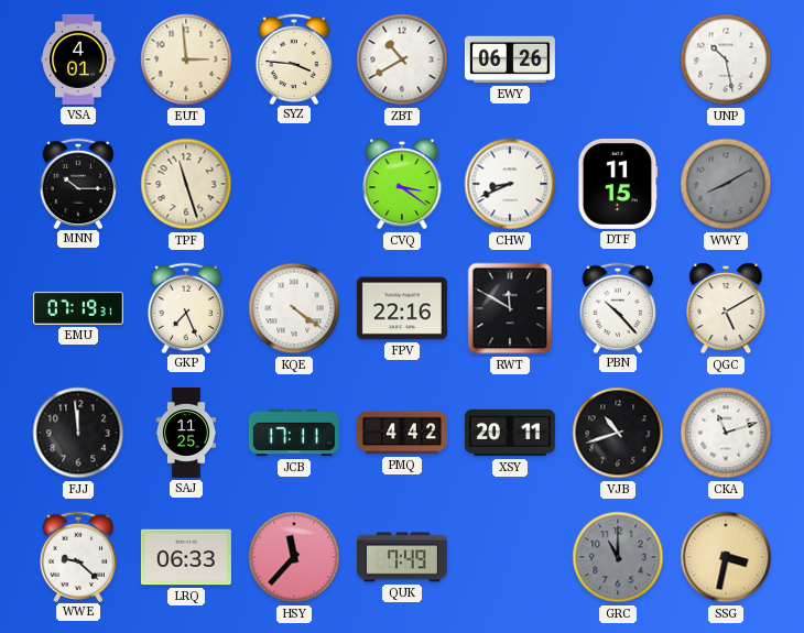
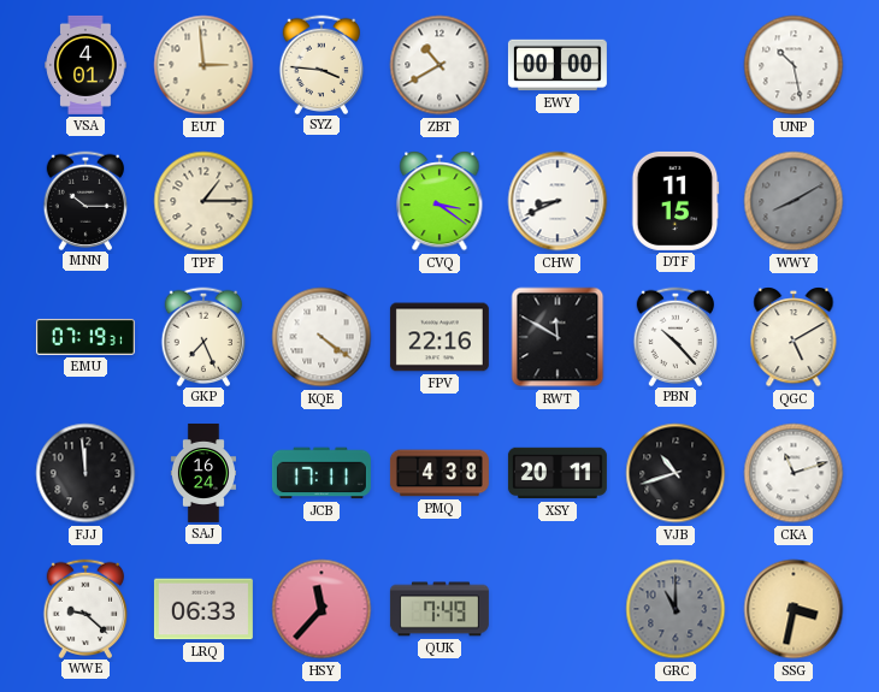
EWY: 06:26 -> 00:00
TPF: 11:27 -> 1:15
SAJ: 11:25 -> 16:24
PMQ: 4:42 -> 4:38
